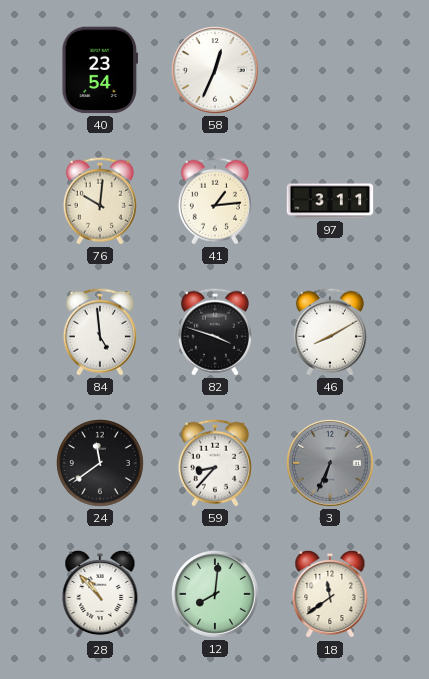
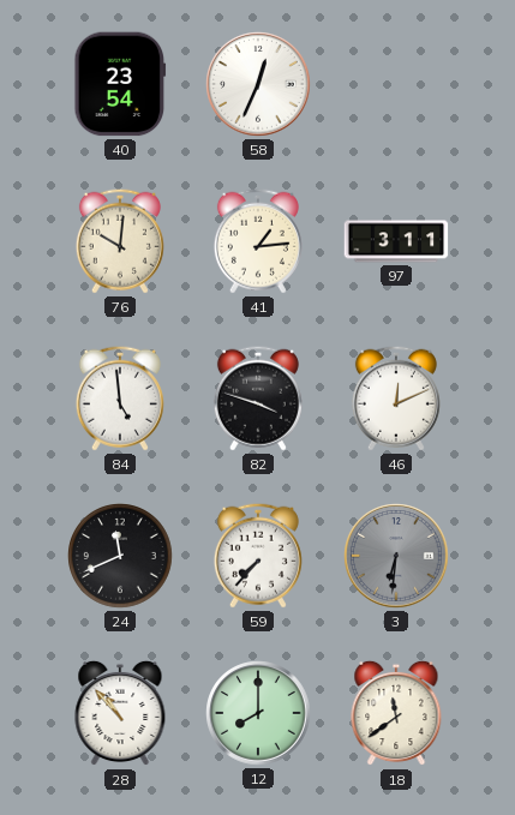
46: 8:10 -> 12:11
24: 11:39 -> 11:41
59: 8:37 -> 7:37
3: 6:34 -> 6:31
12: 8:01 -> 8:00
